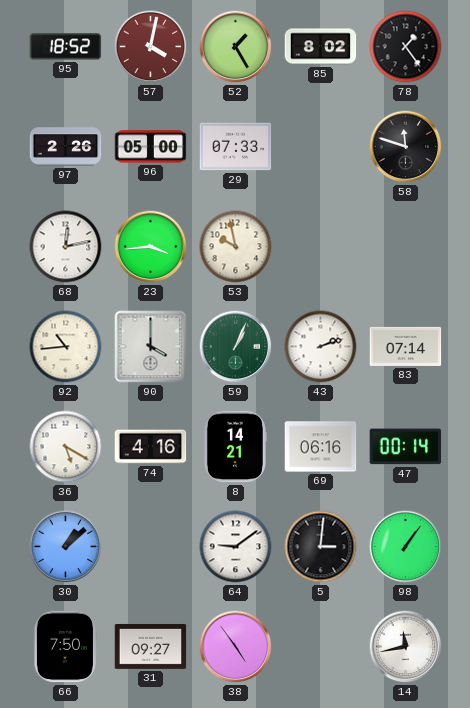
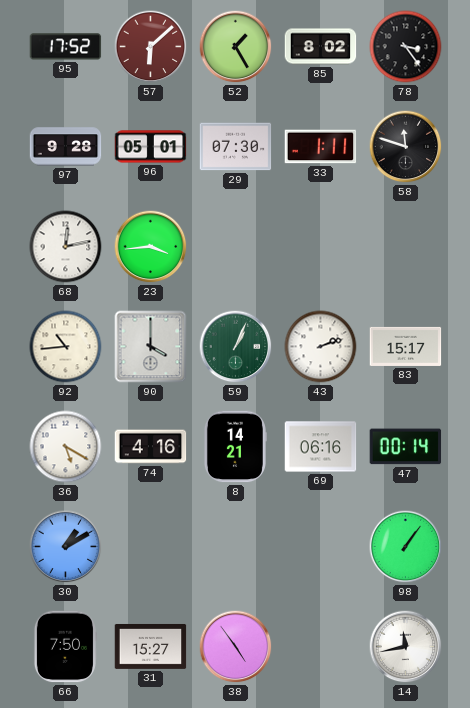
95: 18:52 -> 17:52
57: 4:02 -> 6:08
78: 1:24 -> 3:24
97: 2:26 -> 9:28
96: 05:00 -> 05:01
29: 07:33 -> 07:30
33: none -> 1:11
53: 9:58 -> none
83: 07:14 -> 15:17
30: 1:08 -> 1:10
64: 9:09 -> none
5: 3:01 -> none
31: 09:27 -> 15:27
